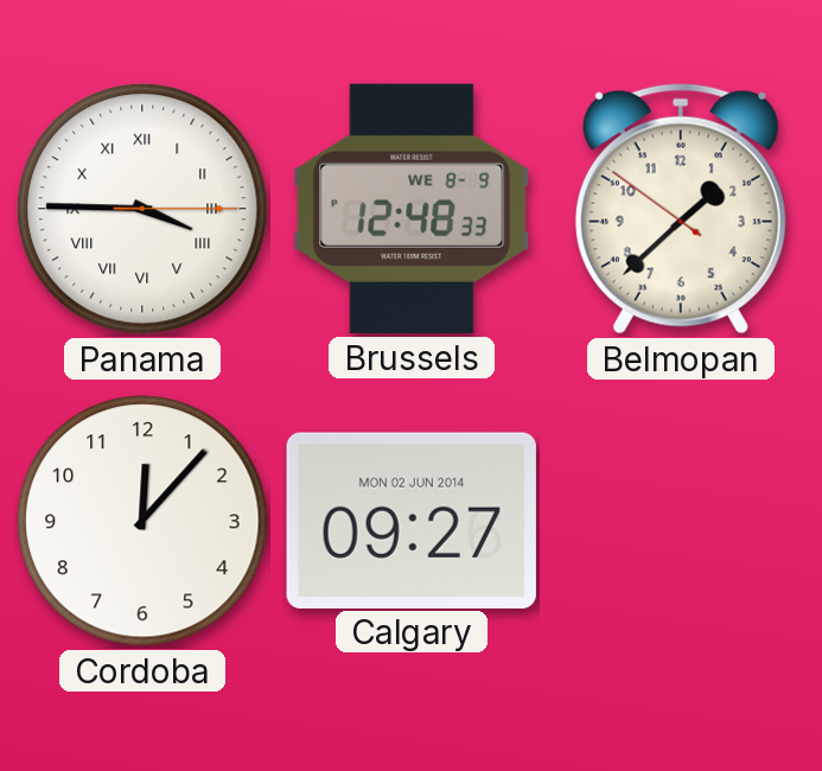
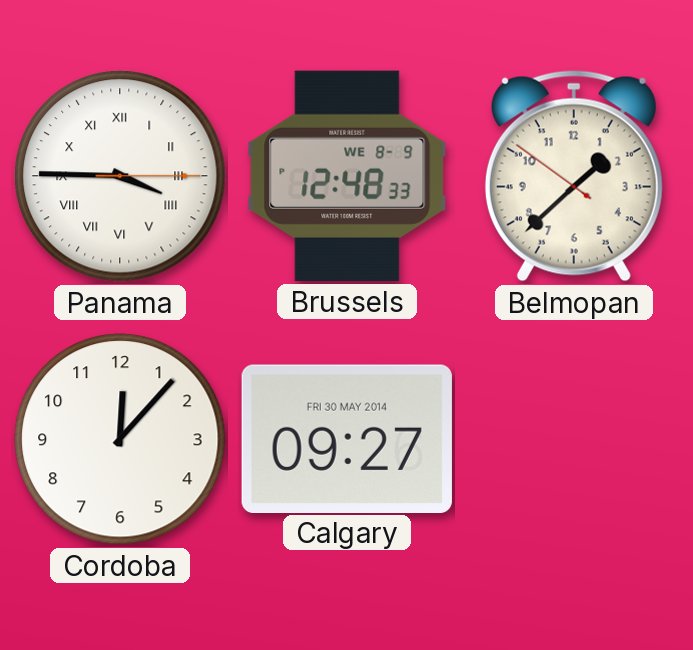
Calgary date: MON 02 JUN 2014 -> FRI 30 MAY 2014
